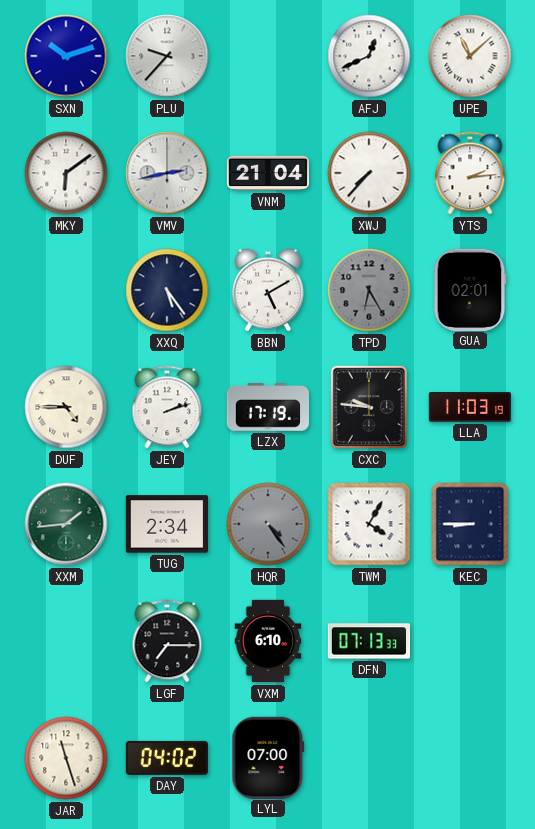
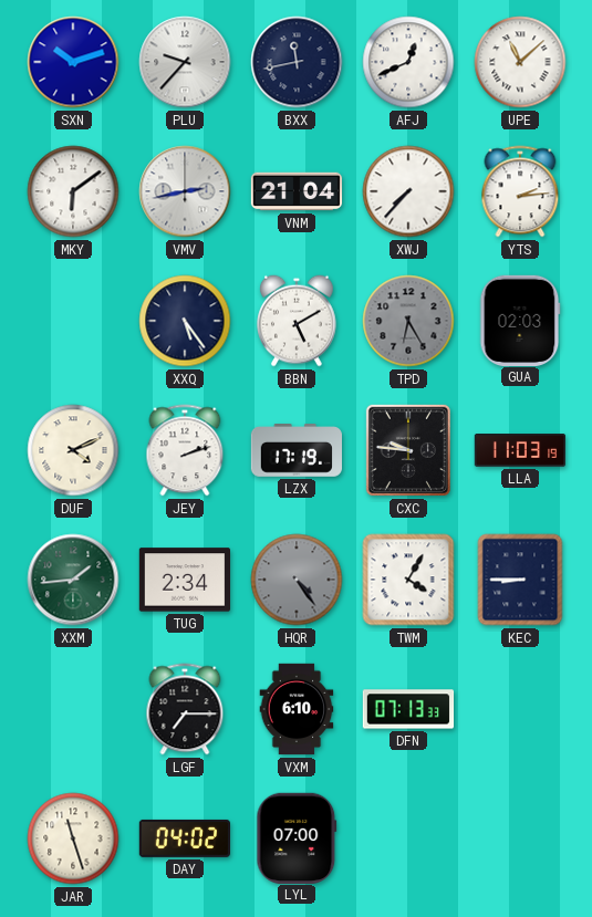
BXX: none -> 11:43
GUA: 02:01 -> 02:03
DUF: 4:45 -> 4:11
